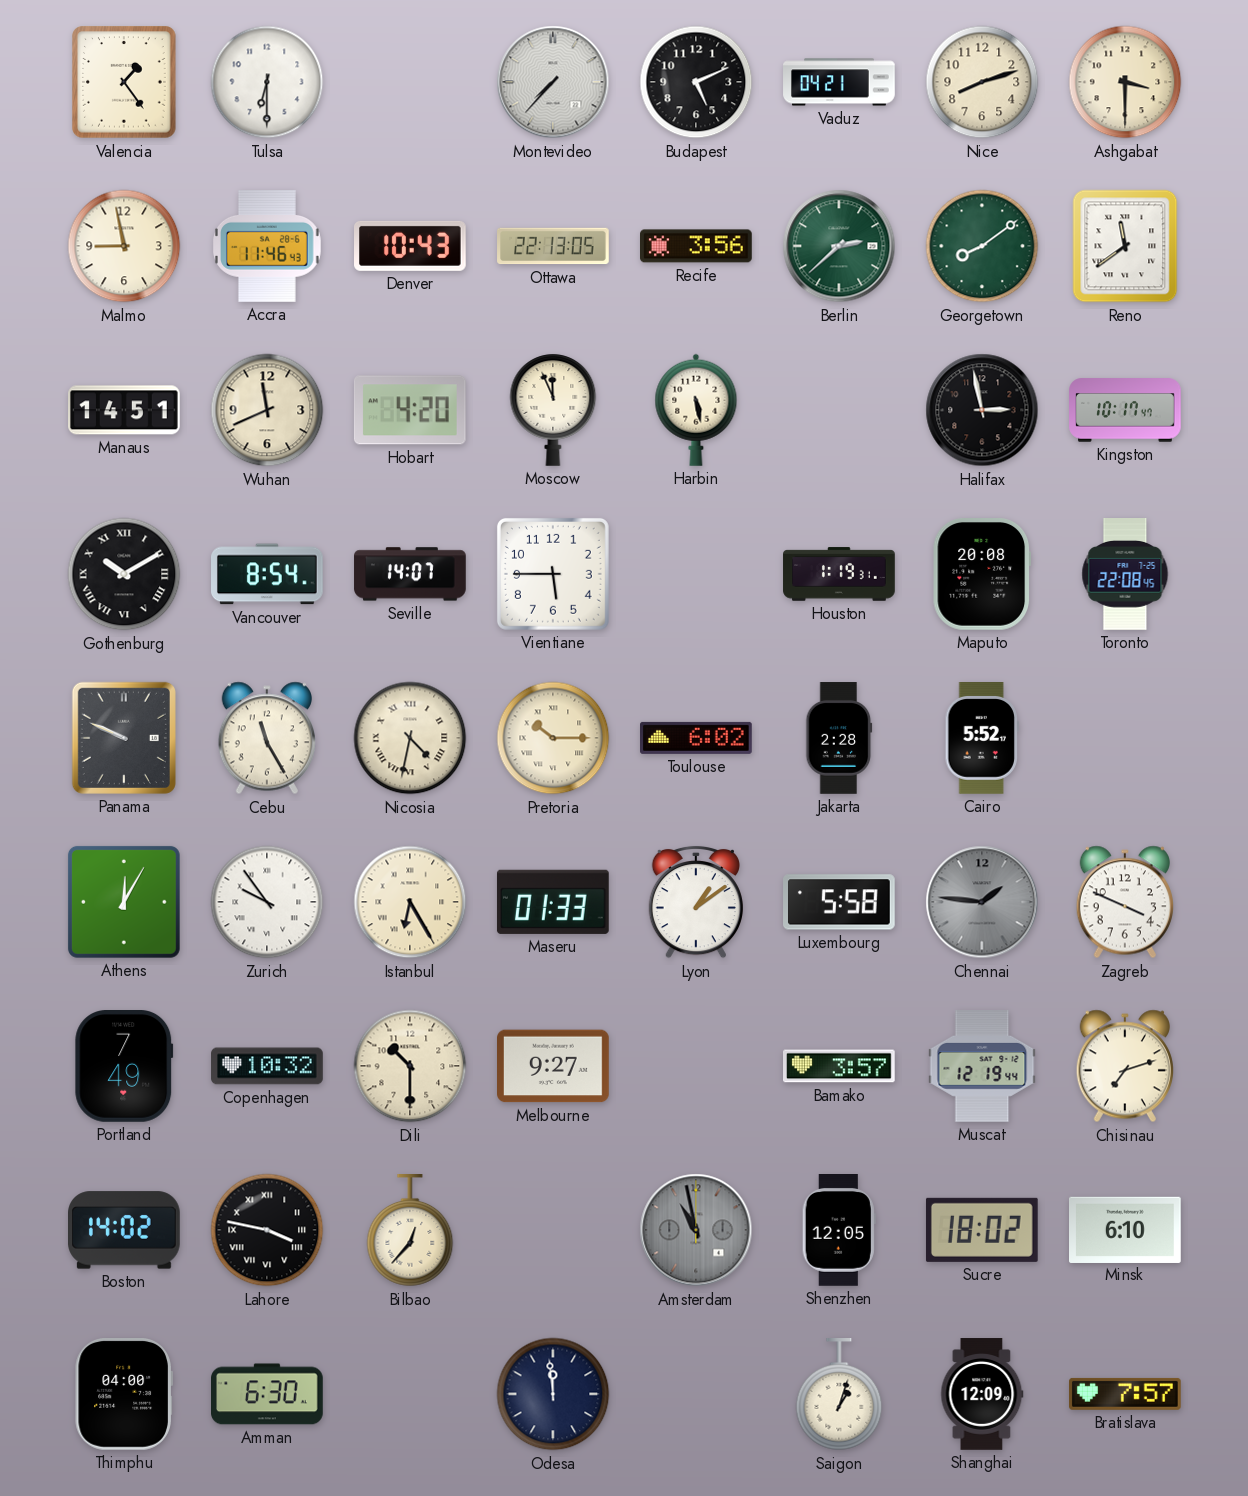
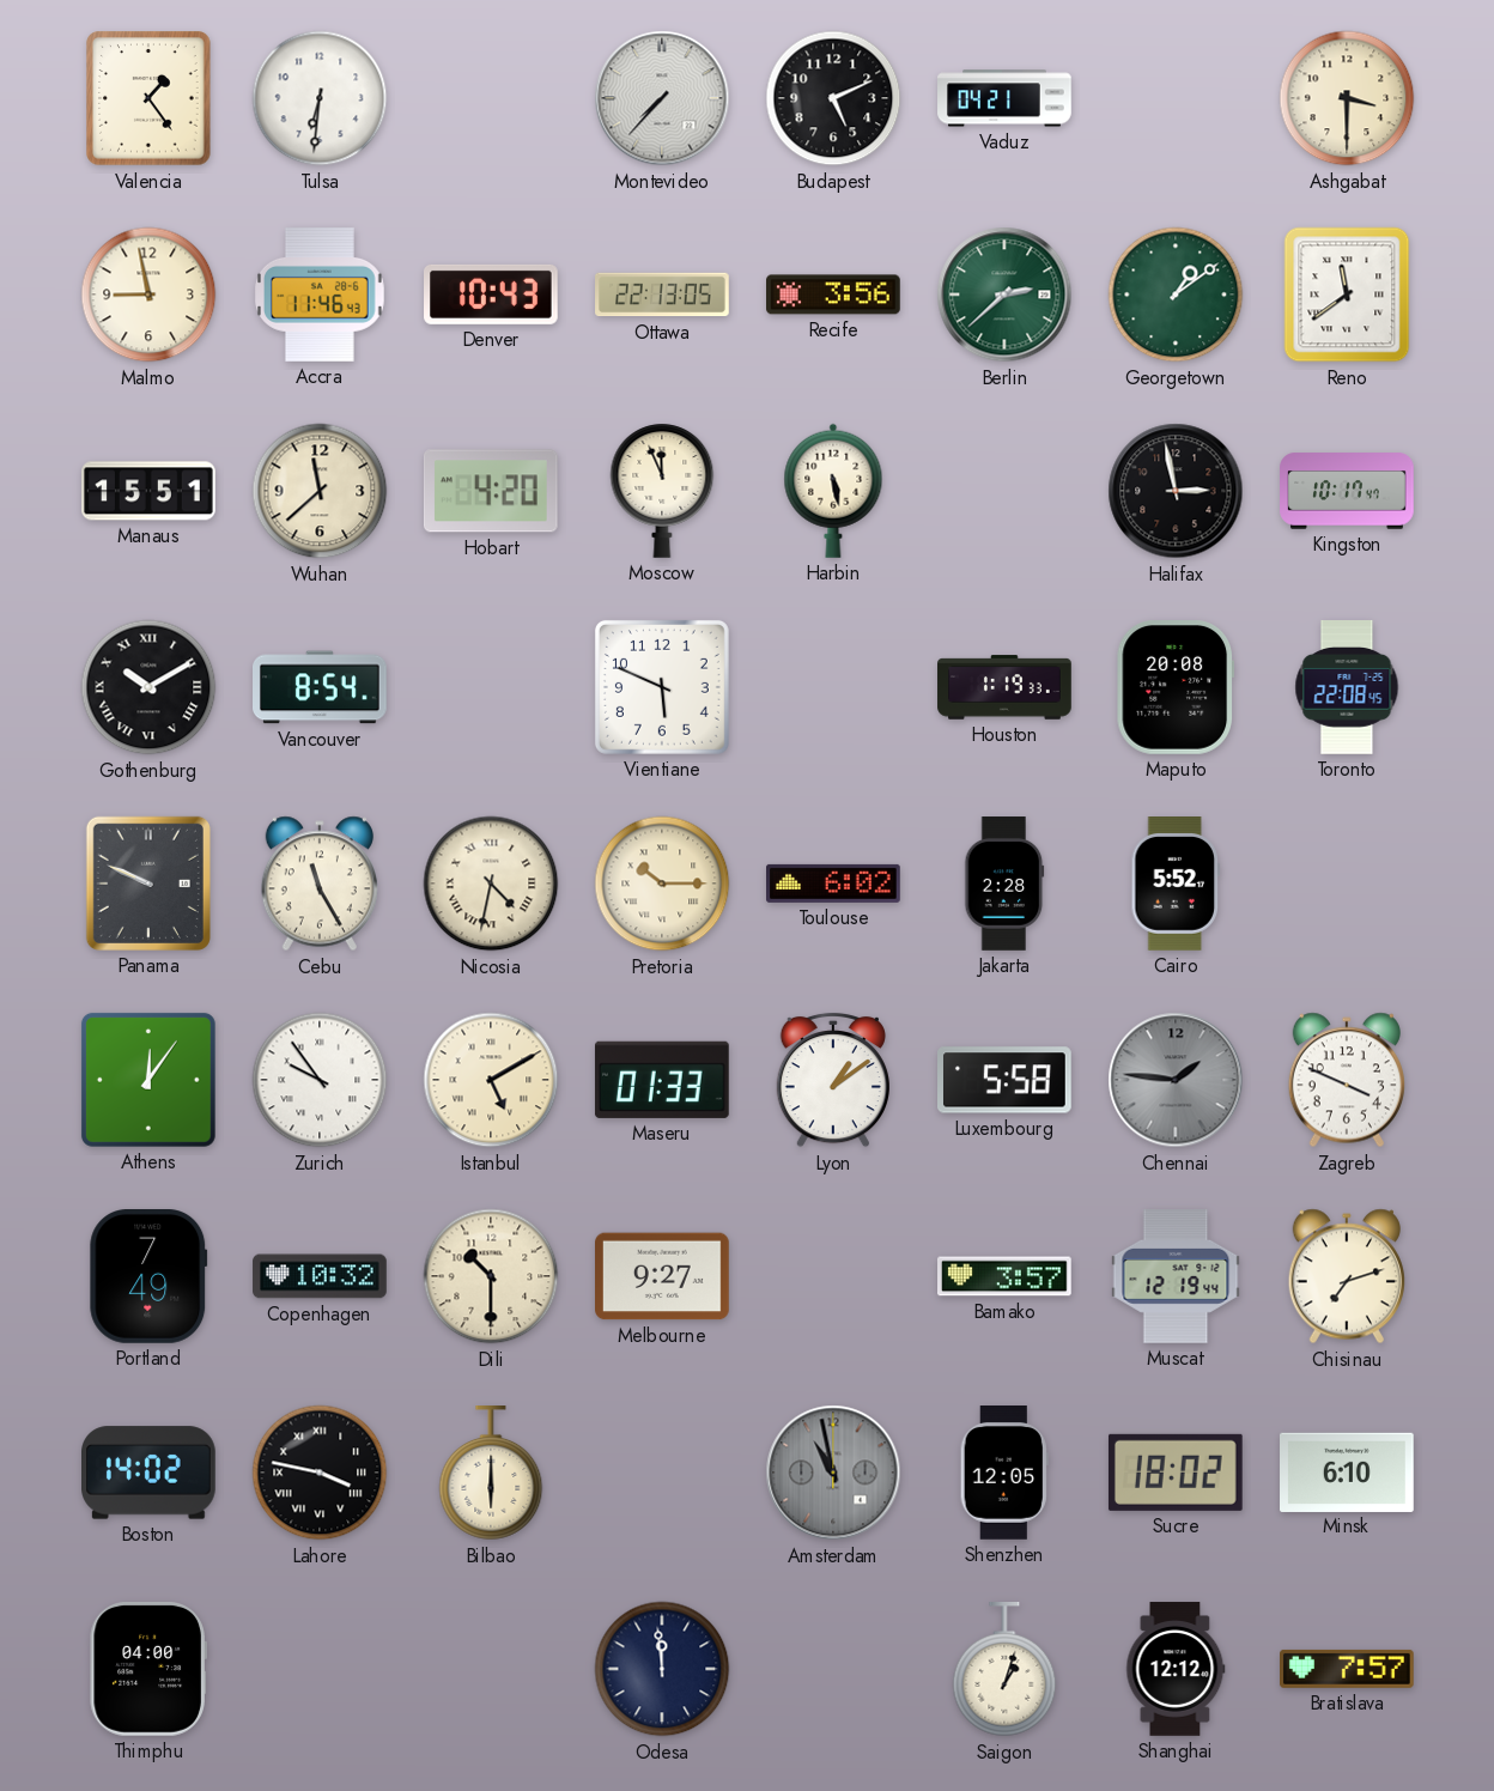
Tulsa: 6:30 -> 6:31
Nice: 8:12 -> none
Georgetown: 8:09 -> 1:09
Manaus: 14:51 -> 15:51
Wuhan: 11:41 -> 11:38
Seville: 14:07 -> none
Vientiane: 5:45 -> 5:49
Houston: 1:19:31 -> 1:19:33
Athens: 12:05 -> 12:06
Istanbul: 6:25 -> 5:10
Bilbao: 12:37 -> 6:00
Amman: 6:30 -> none
Shanghai: 12:09 -> 12:12
